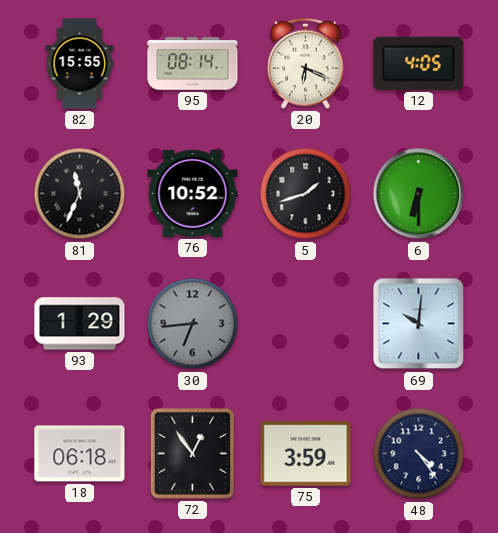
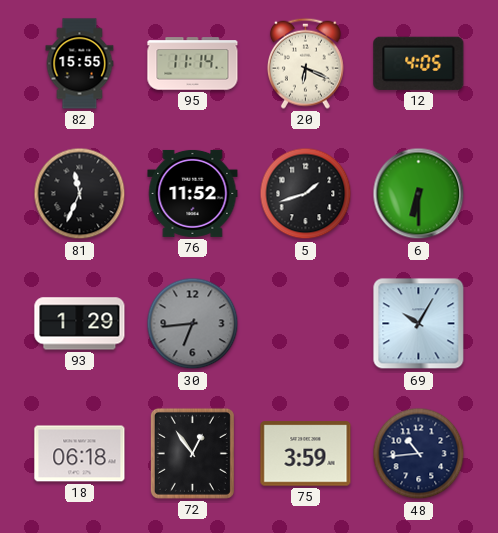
95: 08:14 -> 11:14
76: 10:52 -> 11:52
69: 10:01 -> 10:05
48: 4:24 -> 10:44
